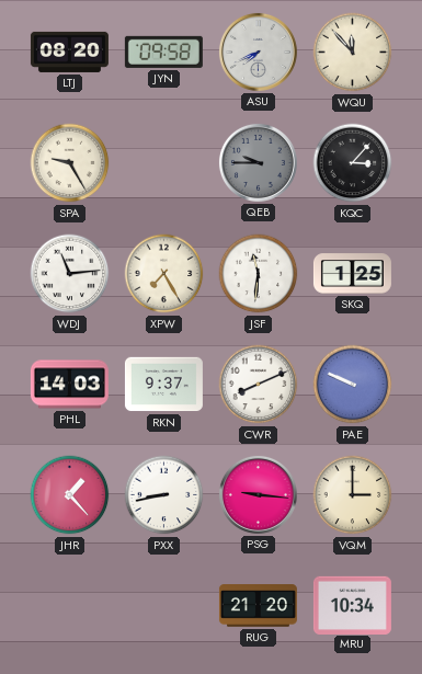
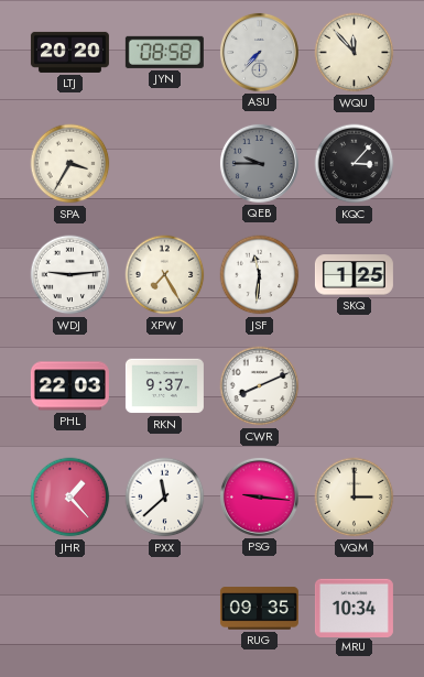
LTJ: 08:20 -> 20:20
JYN: 09:58 -> 08:58
ASU: 7:41 -> 7:37
SPA: 9:25 -> 3:35
WDJ: 11:14 -> 9:14
PHL: 14:03 -> 22:03
PAE: 9:49 -> none
PXX: 8:43 -> 11:38
RUG: 21:20 -> 09:35
